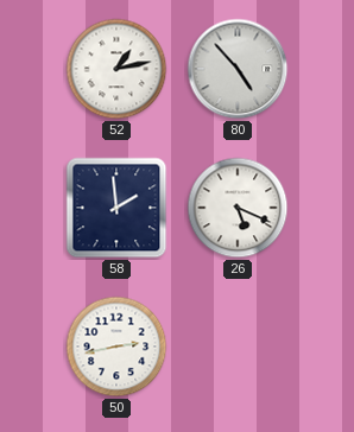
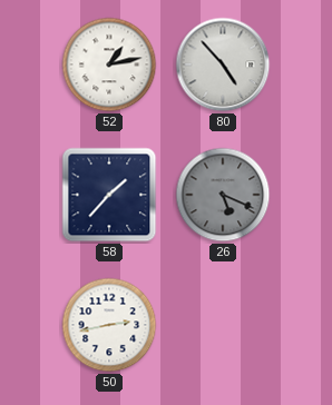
58: 1:59 -> 1:37
26 dial: white -> grey
